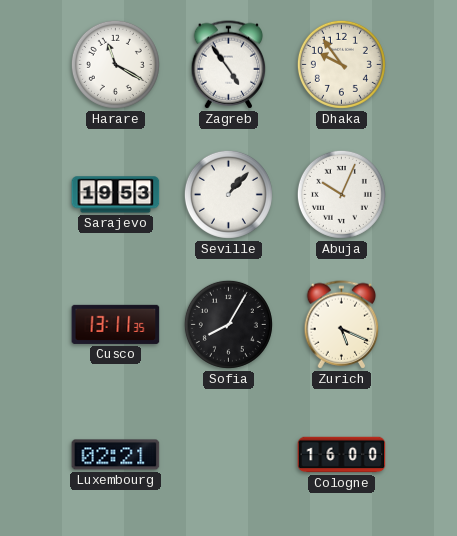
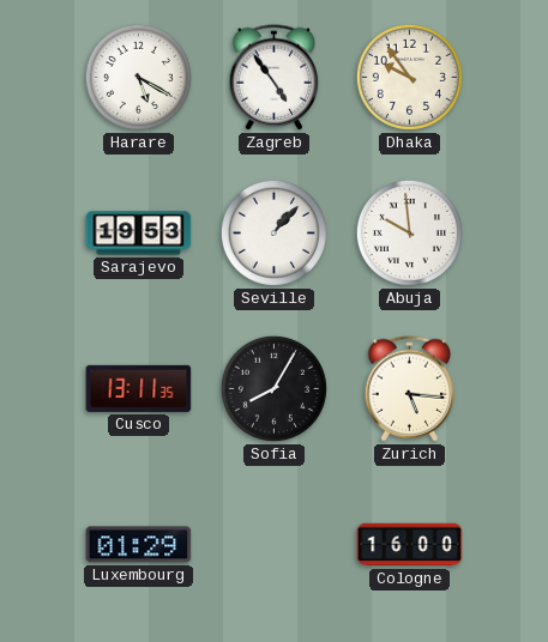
Harare: 11:20 -> 5:20
Abuja: 10:04 -> 9:59
Zurich: 5:19 -> 5:16
Luxembourg: 02:21 -> 01:29
